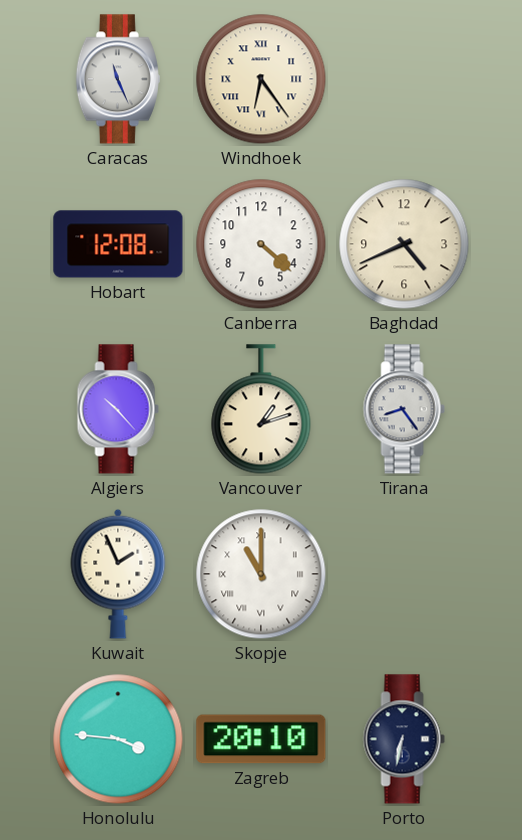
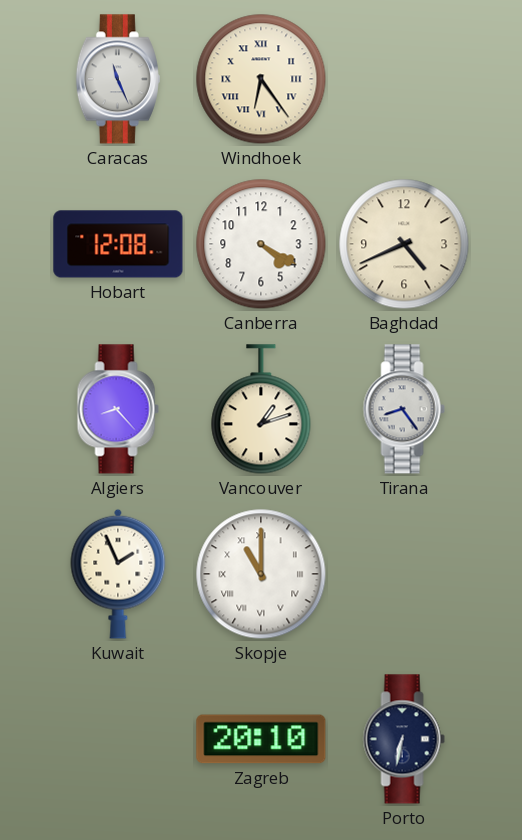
Canberra: 4:22 -> 4:20
Algiers: 10:23 -> 8:23
Honolulu: 3:46 -> none
